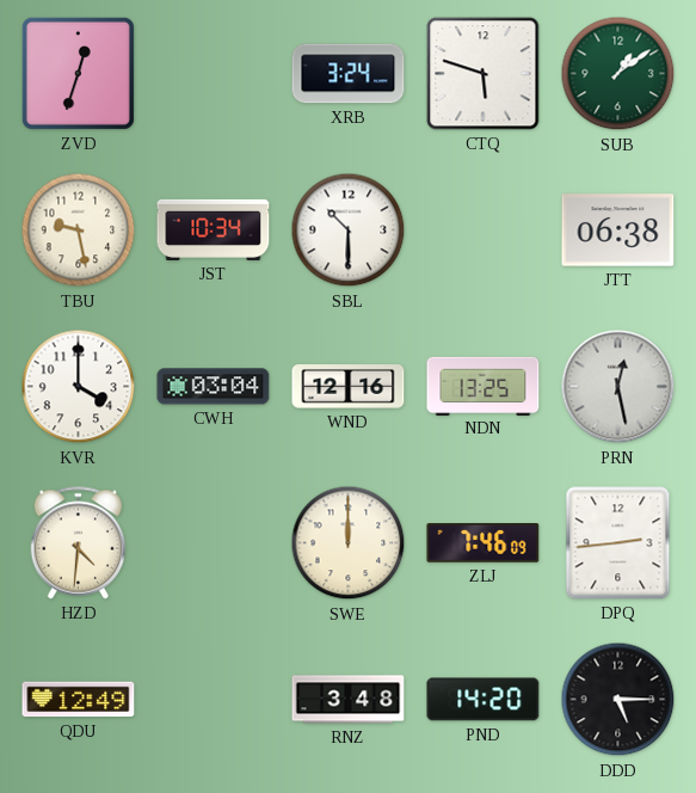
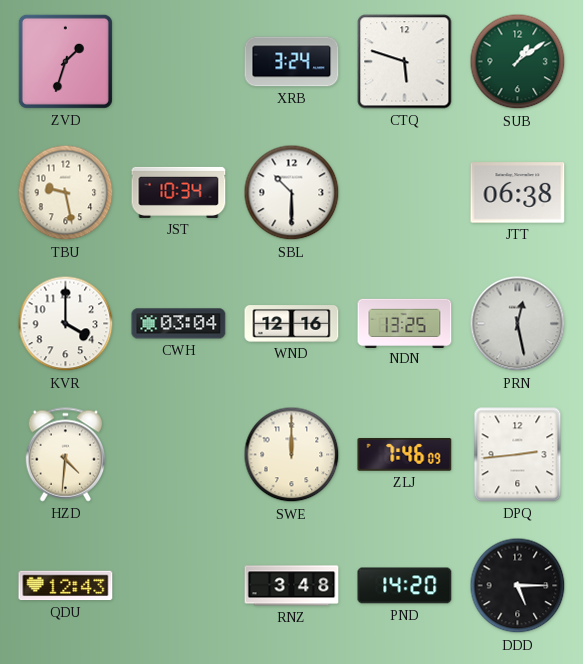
ZVD: 12:33 -> 1:33
QDU: 12:49 -> 12:43
